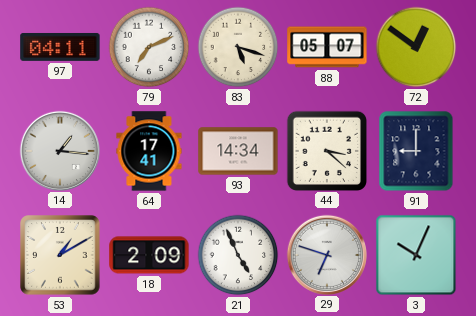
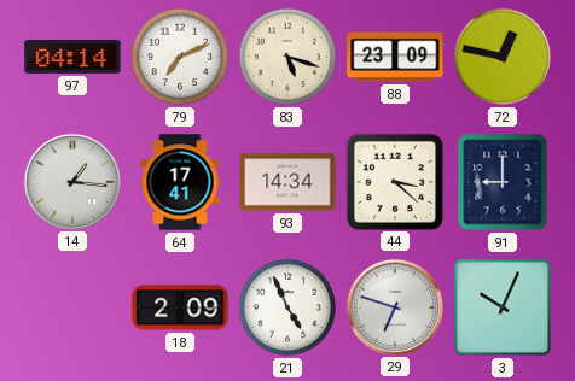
97: 04:11 -> 04:14
88: 05:07 -> 23:09
72: 12:51 -> 12:47
53: 1:10 -> none
